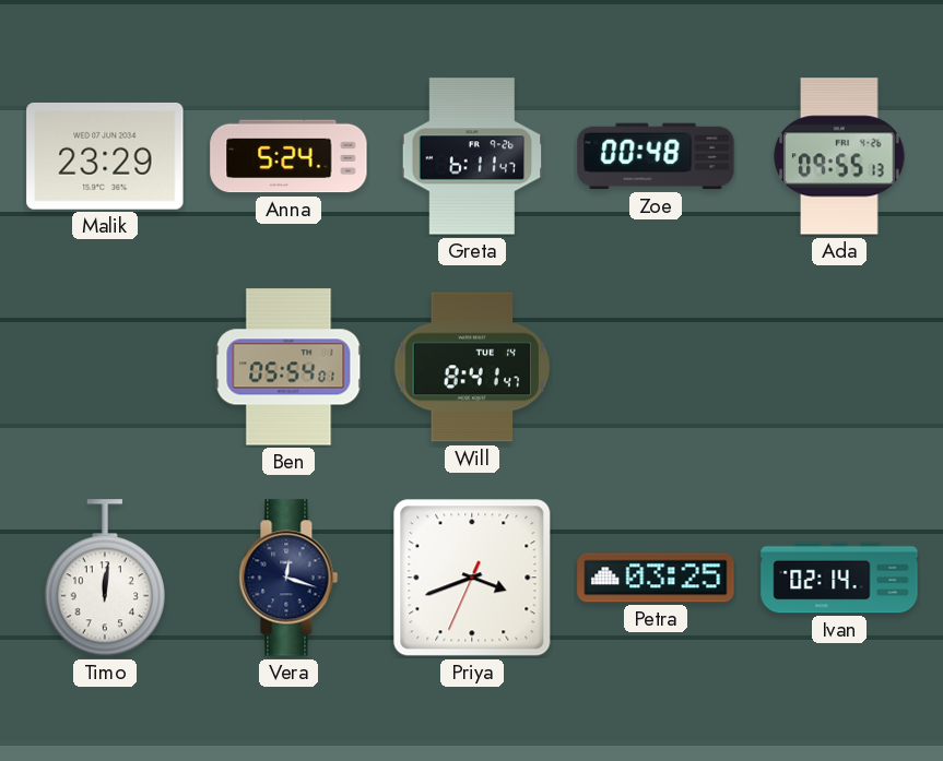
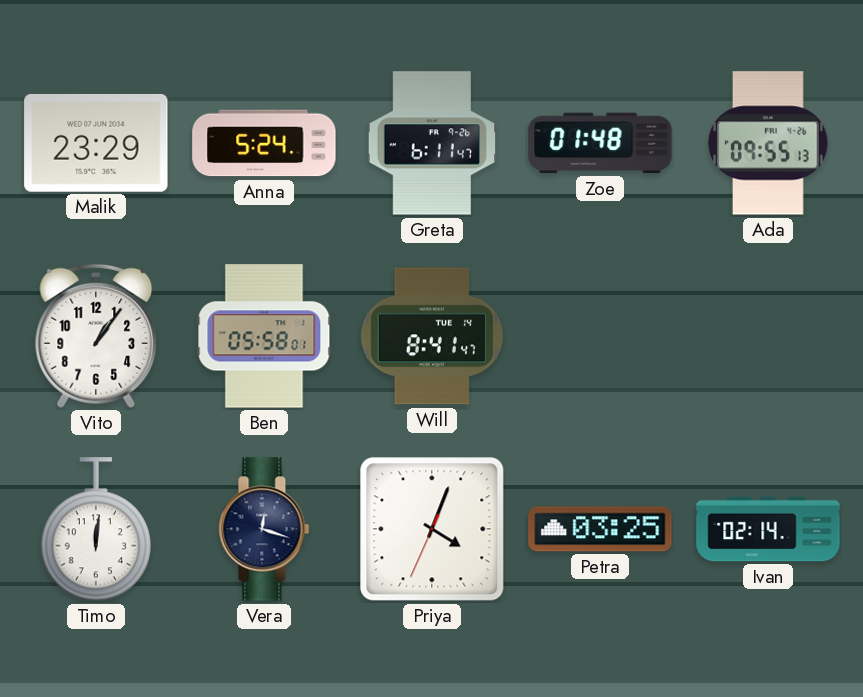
Zoe: 00:48 -> 01:48
Vito: none -> 1:06
Ben: 05:54 -> 05:58
Priya: 3:41 -> 4:03
